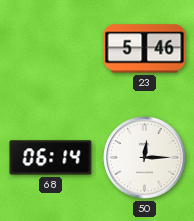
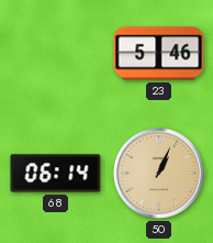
50: 12:15 -> 1:04
50 dial: white -> champagne
